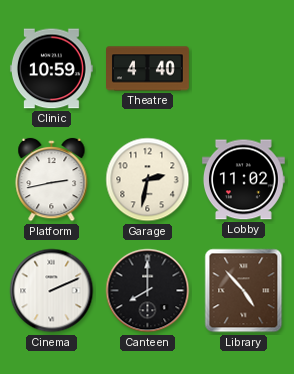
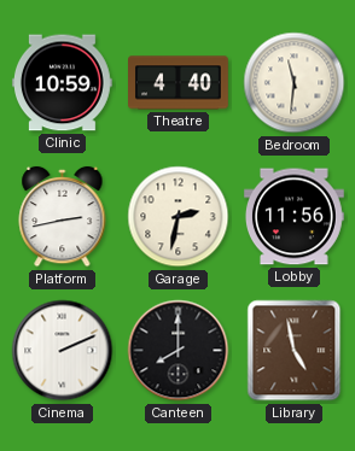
Bedroom: none -> 11:31
Lobby: 11:02 -> 11:56
Library: 4:53 -> 4:58
